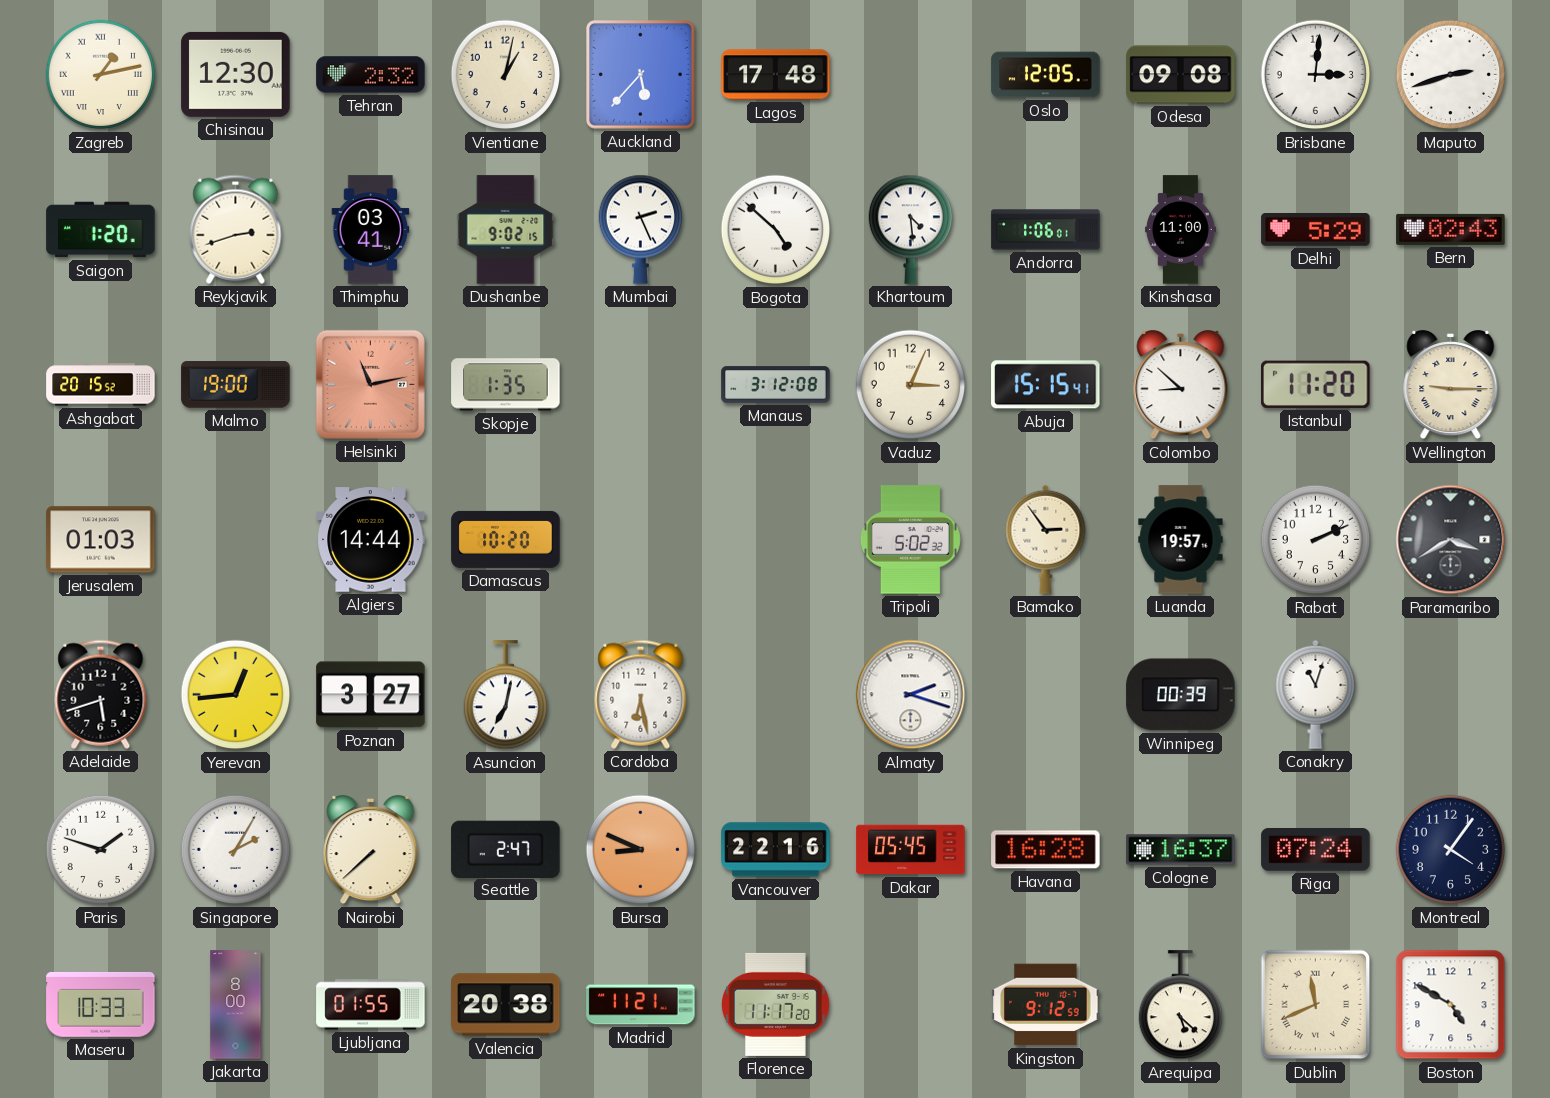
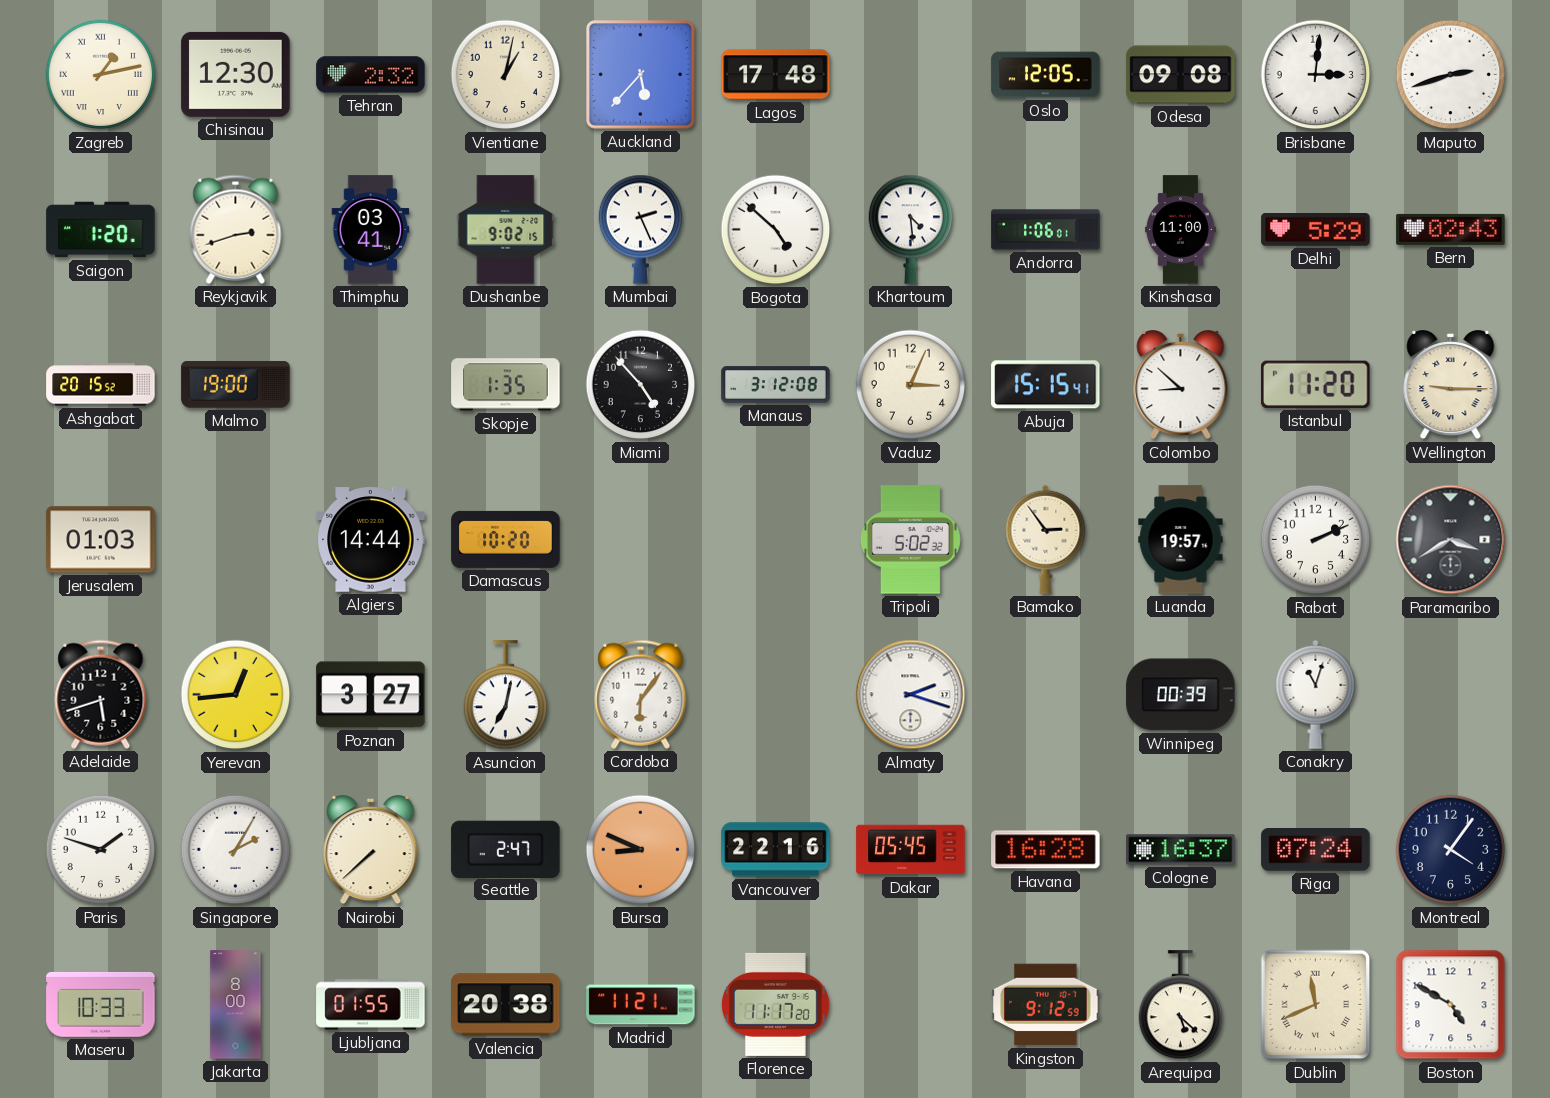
Helsinki: 11:13 -> none
Miami: none -> 4:53
Cordoba: 6:28 -> 6:06
